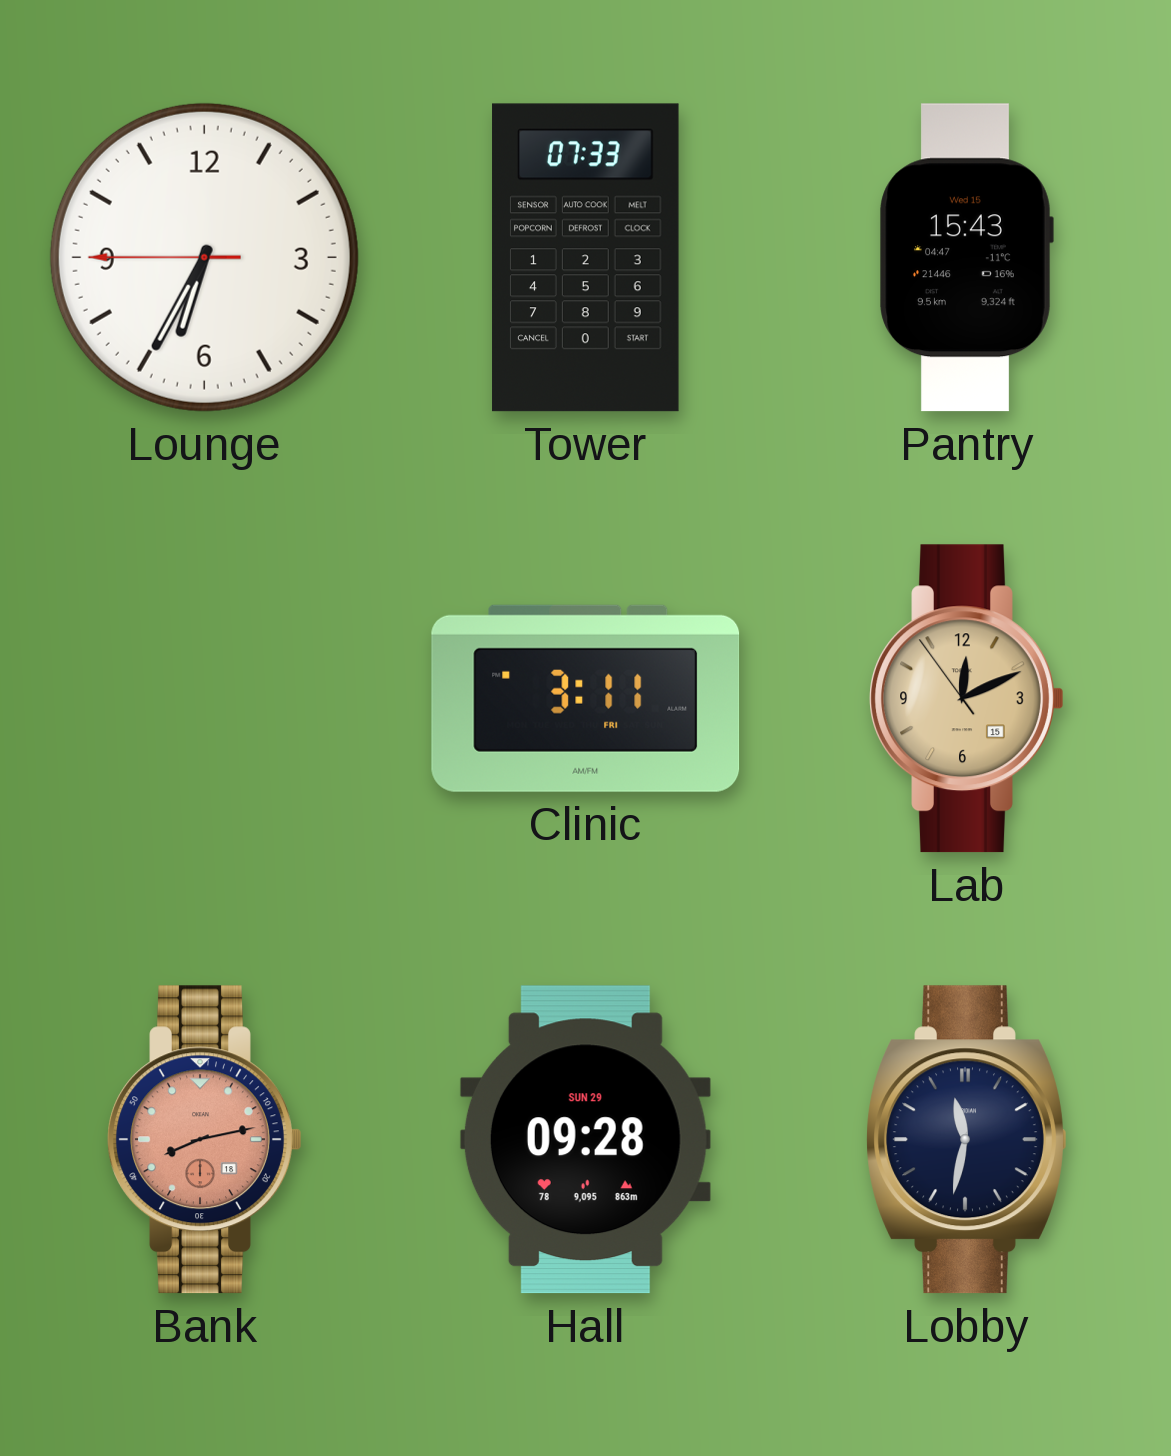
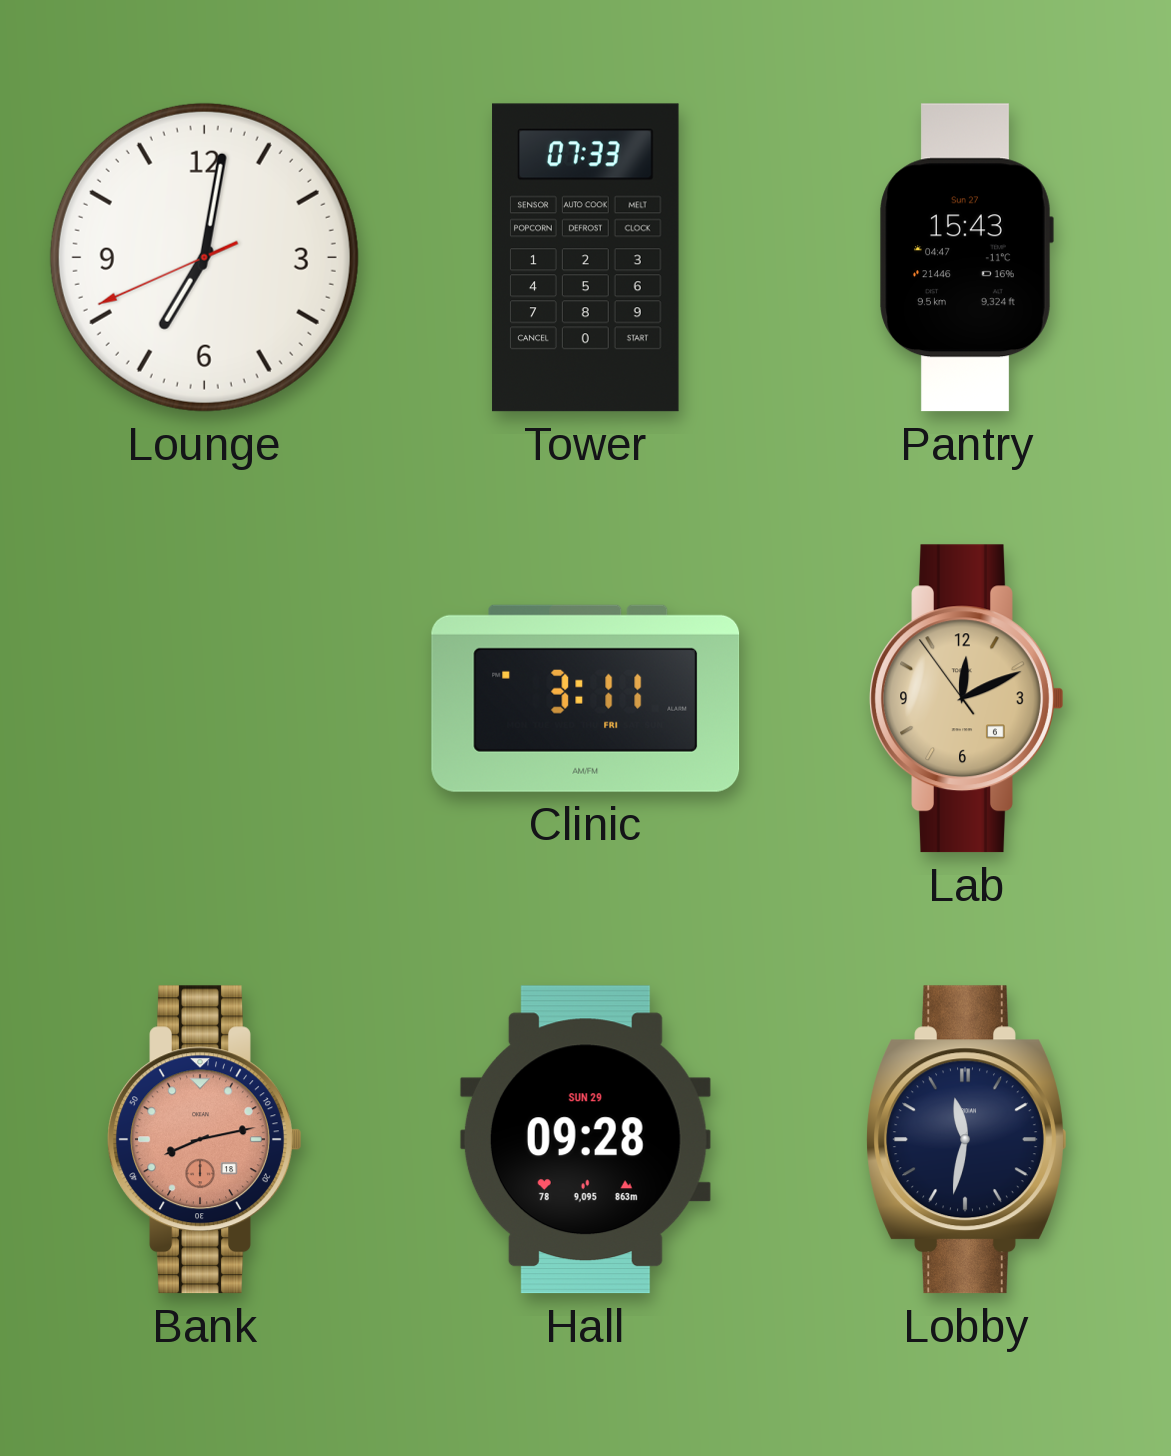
Lounge: 6:34 -> 7:01
Pantry date: Wed 15 -> Sun 27
Lab date: 15 -> 6
